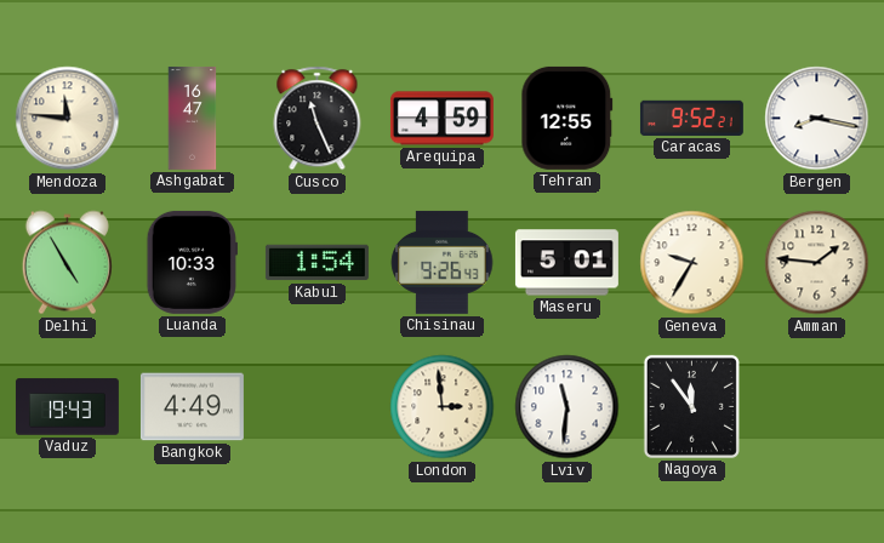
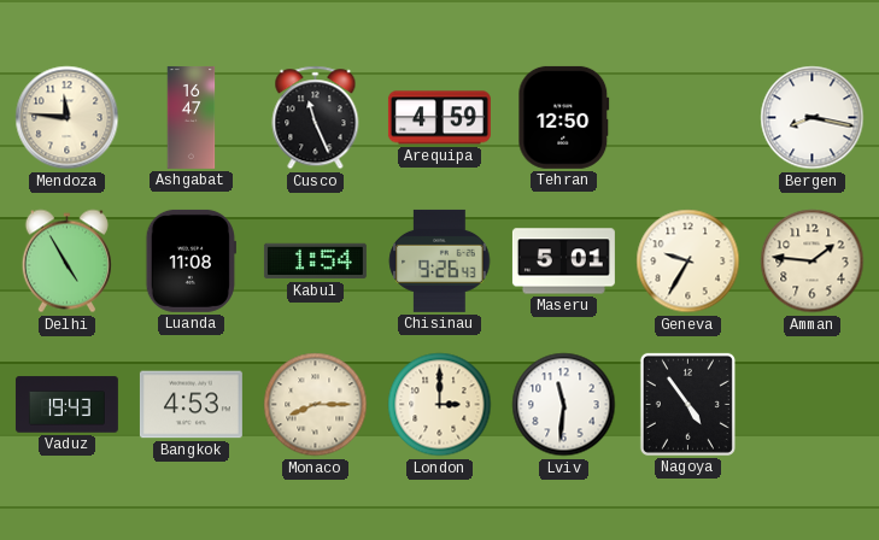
Tehran: 12:55 -> 12:50
Caracas: 9:52 -> none
Luanda: 10:33 -> 11:08
Bangkok: 4:49 -> 4:53
Monaco: none -> 8:15
London: 2:59 -> 3:00
Nagoya: 11:54 -> 4:54
